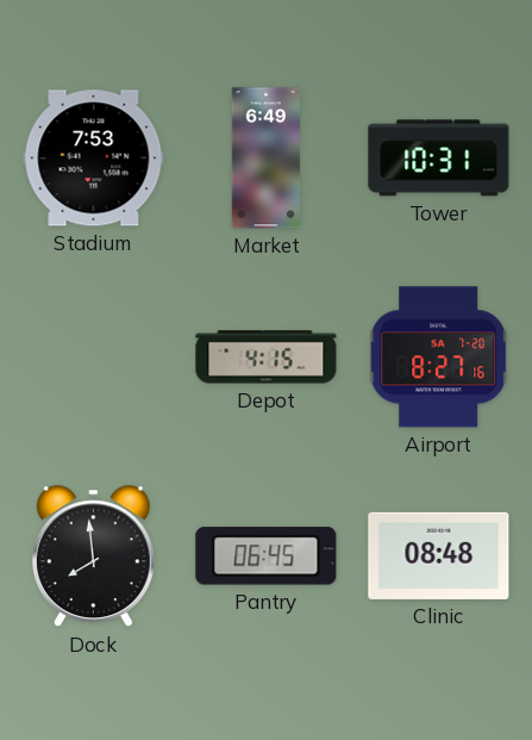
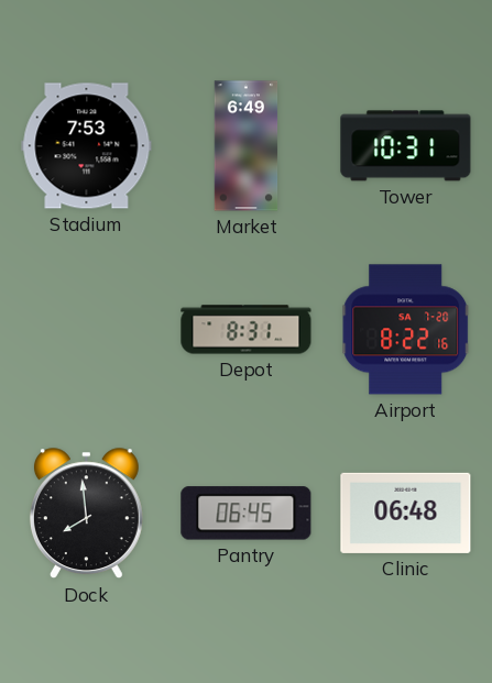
Depot: 4:15 -> 8:31
Airport: 8:27 -> 8:22
Clinic: 08:48 -> 06:48
